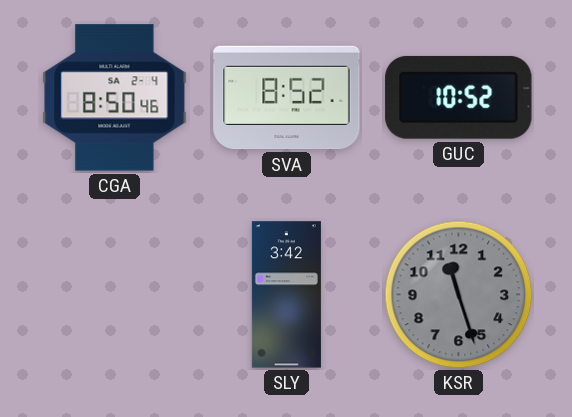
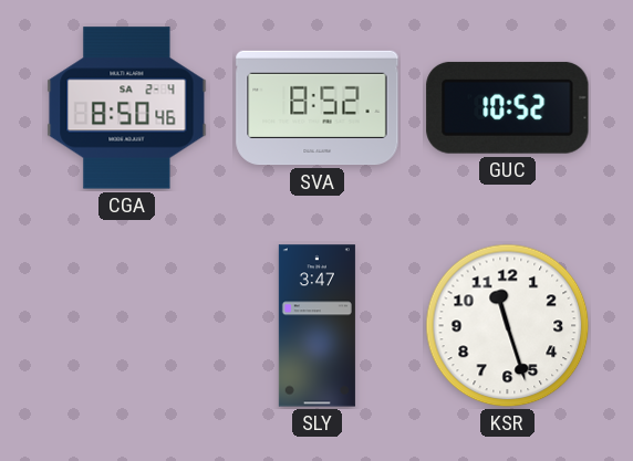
SLY: 3:42 -> 3:47
KSR dial: grey -> white
